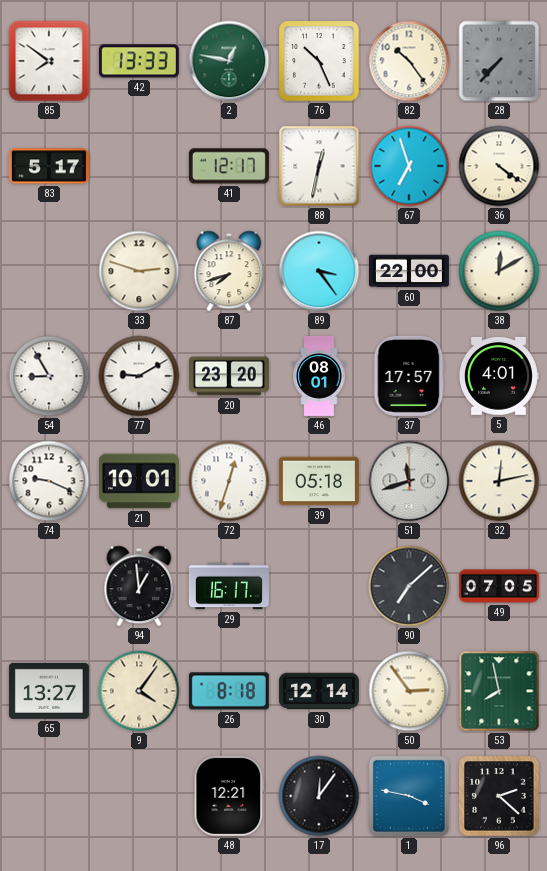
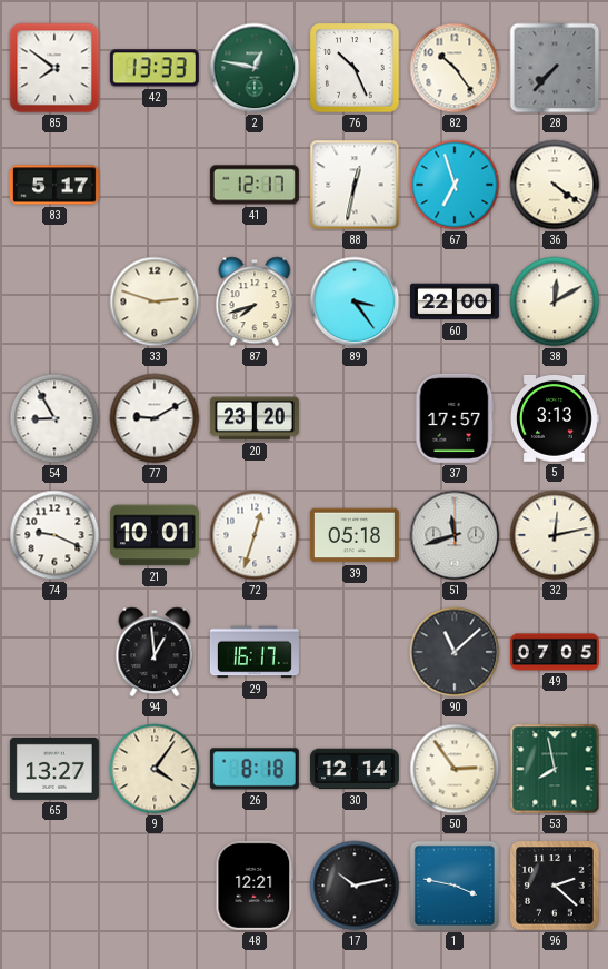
46: 08:01 -> none
5: 4:01 -> 3:13
90: 7:08 -> 11:08
17: 12:06 -> 10:13
